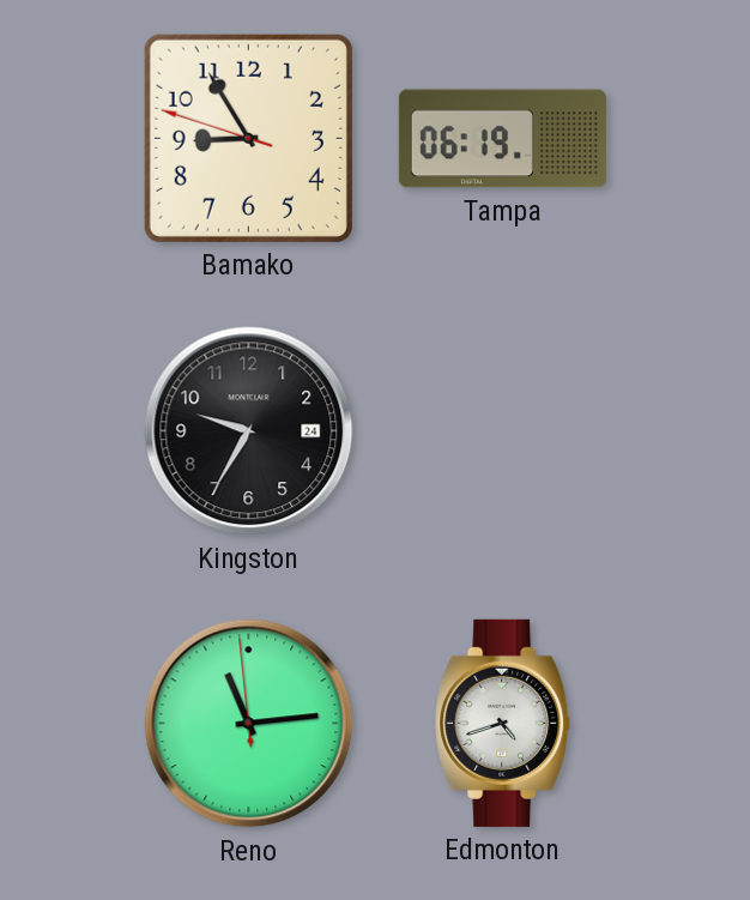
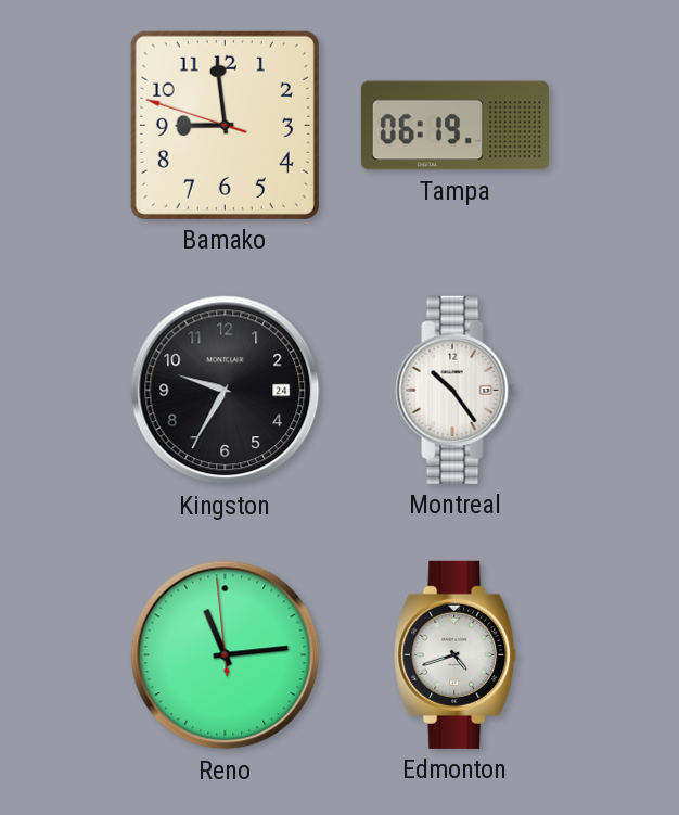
Bamako: 8:54 -> 8:58
Montreal: none -> 10:24
